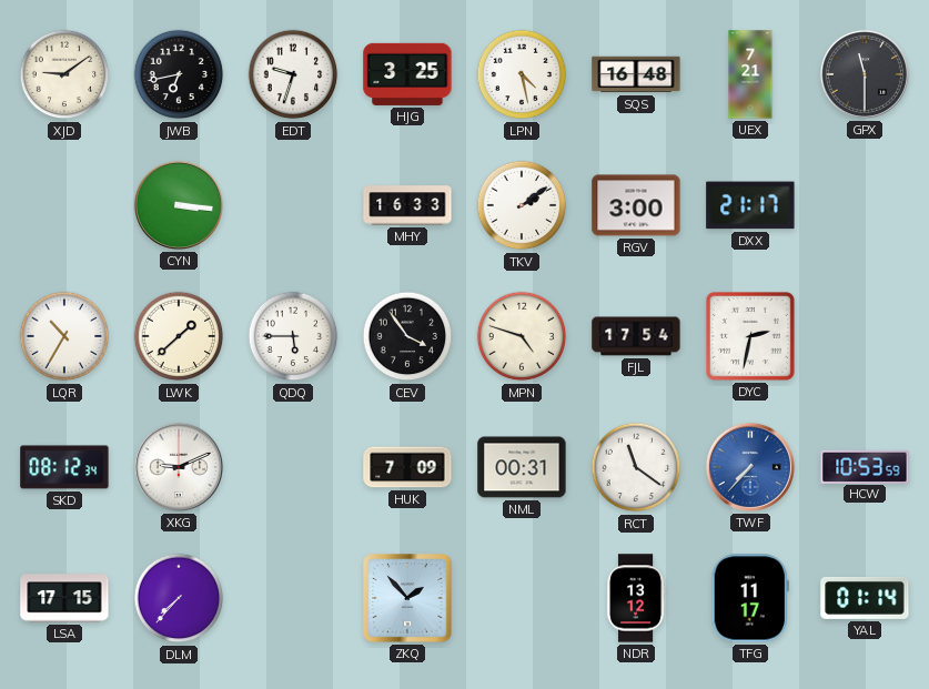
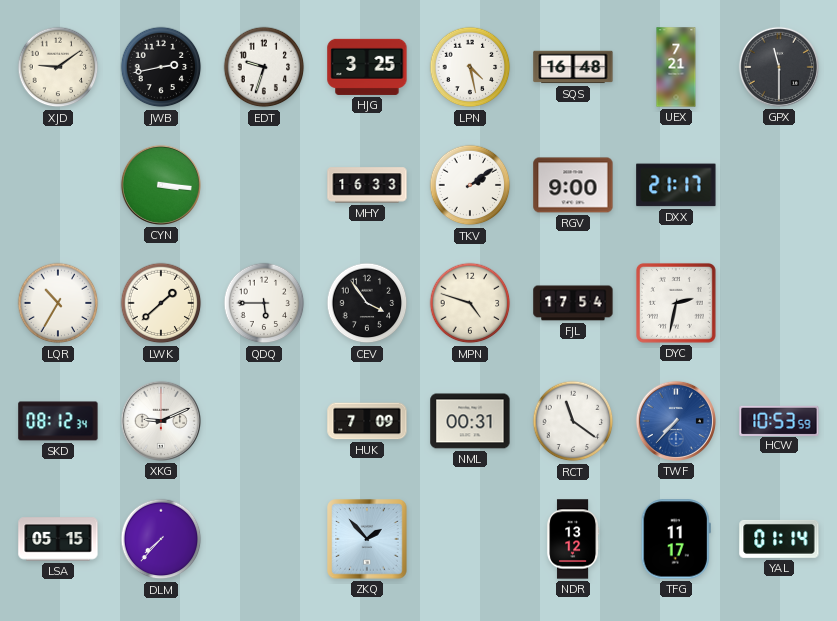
JWB: 6:43 -> 2:43
RGV: 3:00 -> 9:00
LSA: 17:15 -> 05:15
